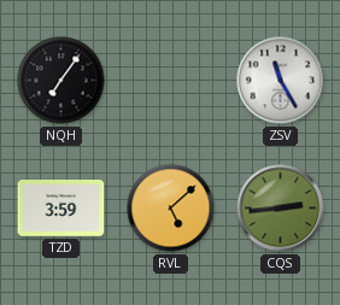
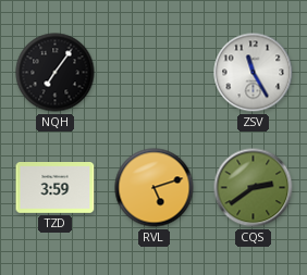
RVL: 5:08 -> 5:12
CQS: 2:44 -> 2:39
